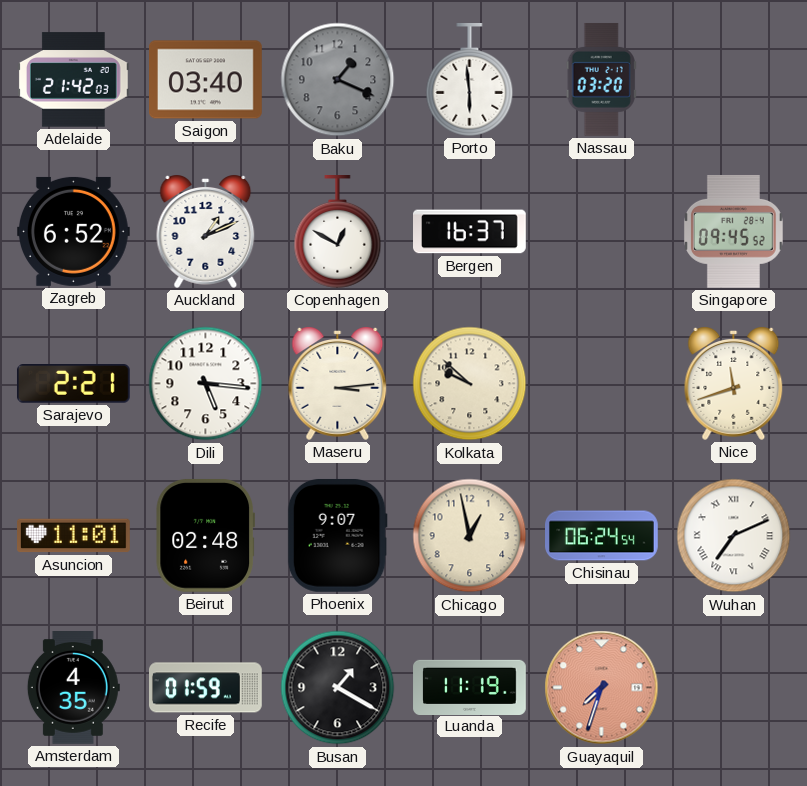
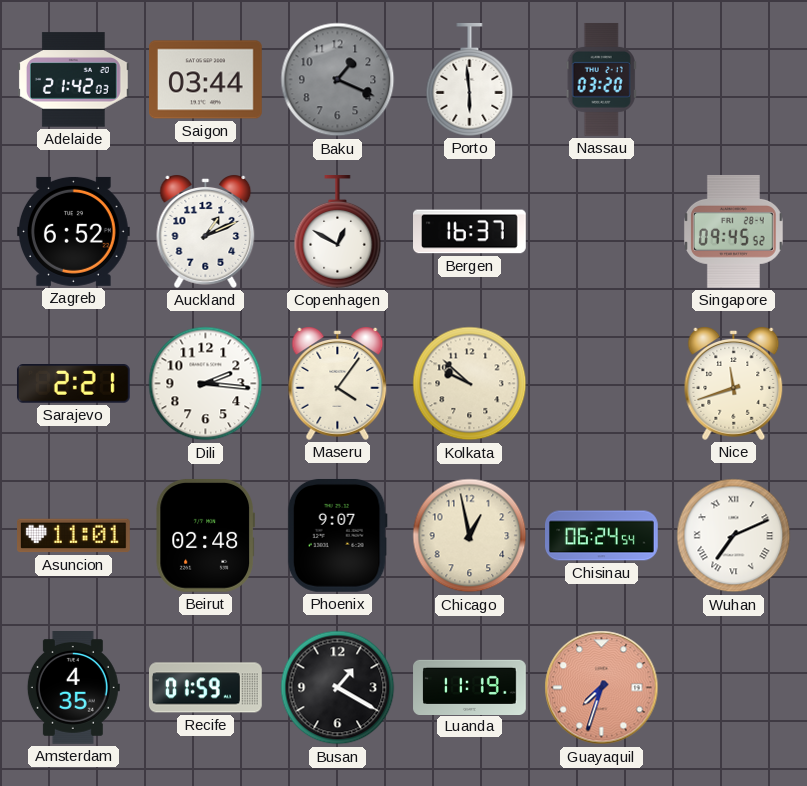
Saigon: 03:40 -> 03:44
Dili: 5:16 -> 2:16
Maseru: 3:14 -> 4:06
